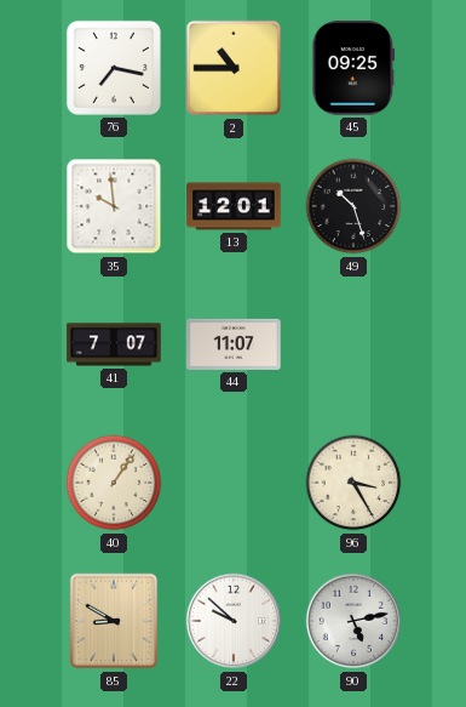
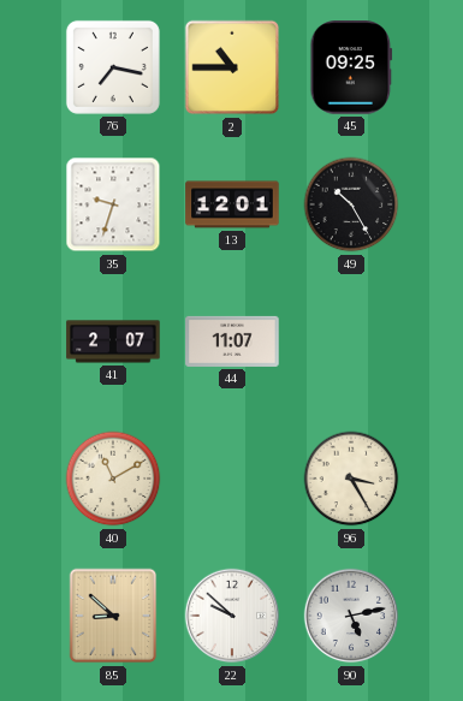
35: 9:59 -> 9:33
49: 10:27 -> 10:25
41: 7:07 -> 2:07
40: 1:06 -> 11:10
85: 8:50 -> 8:52
